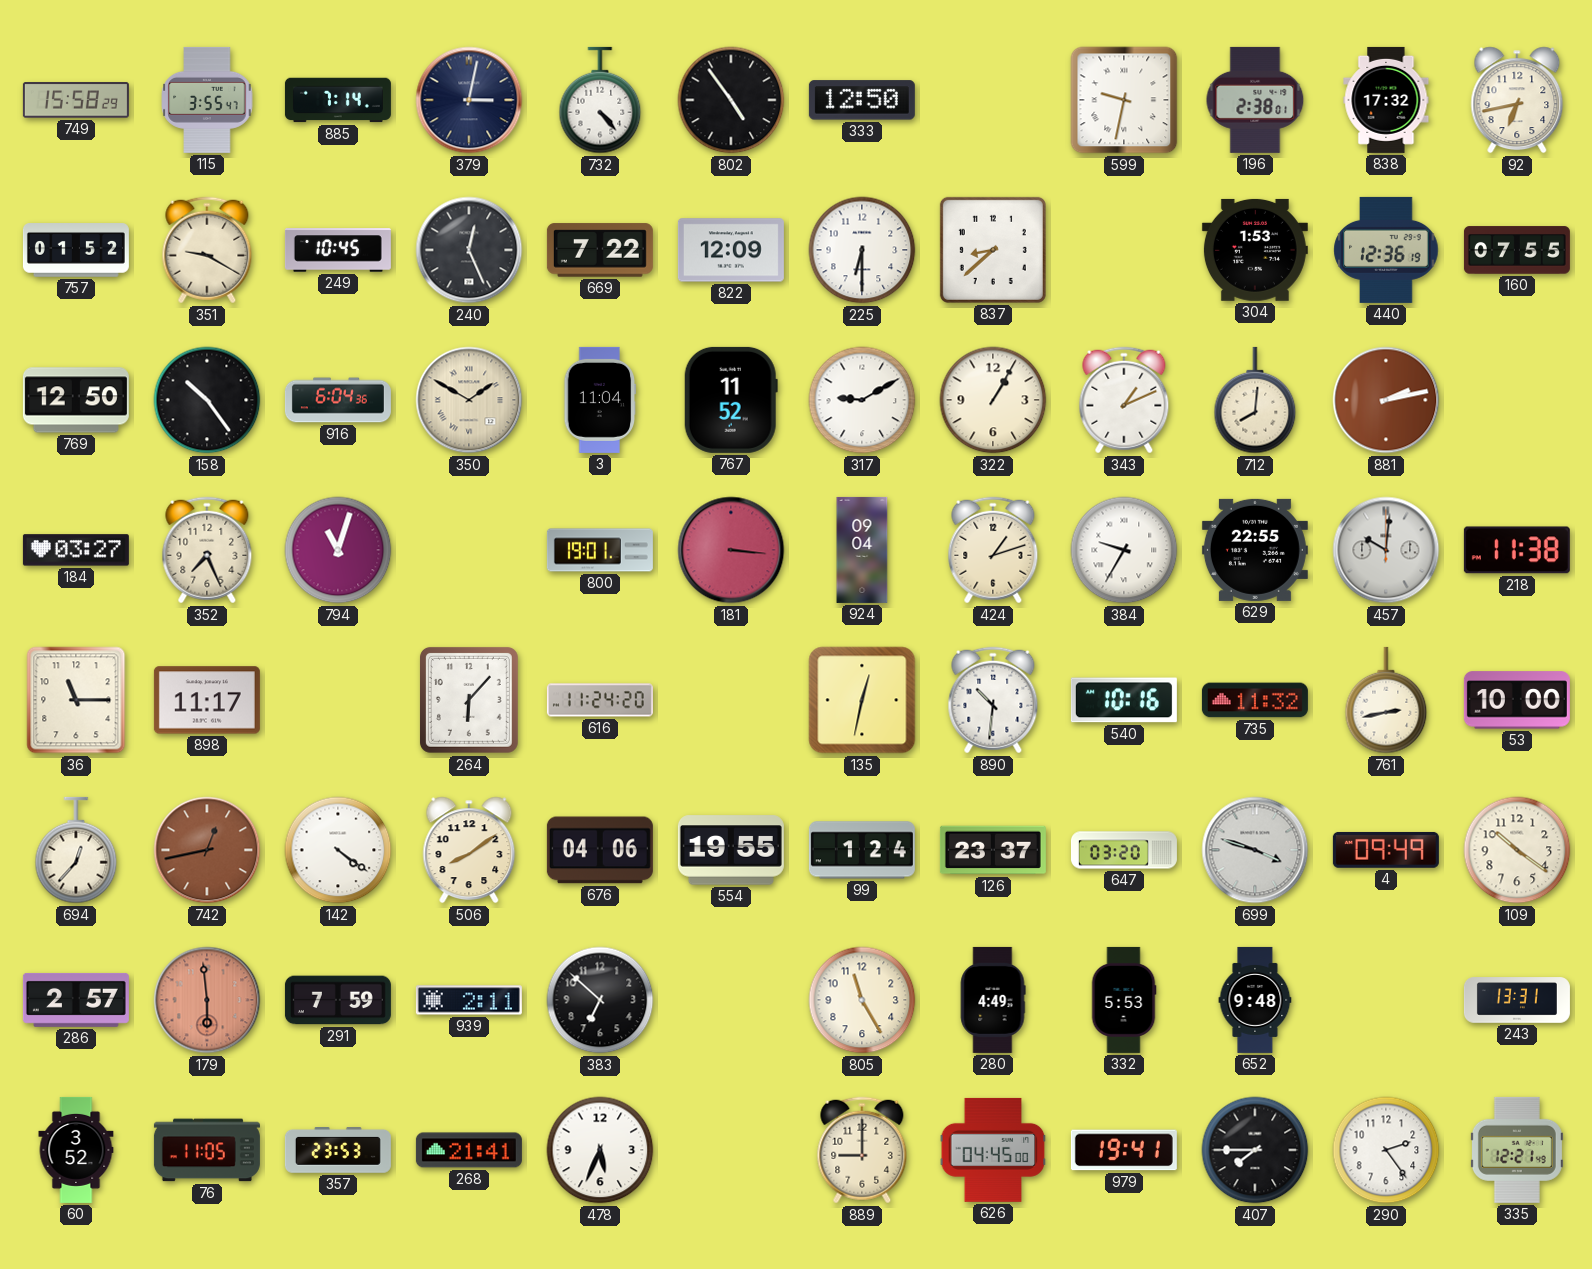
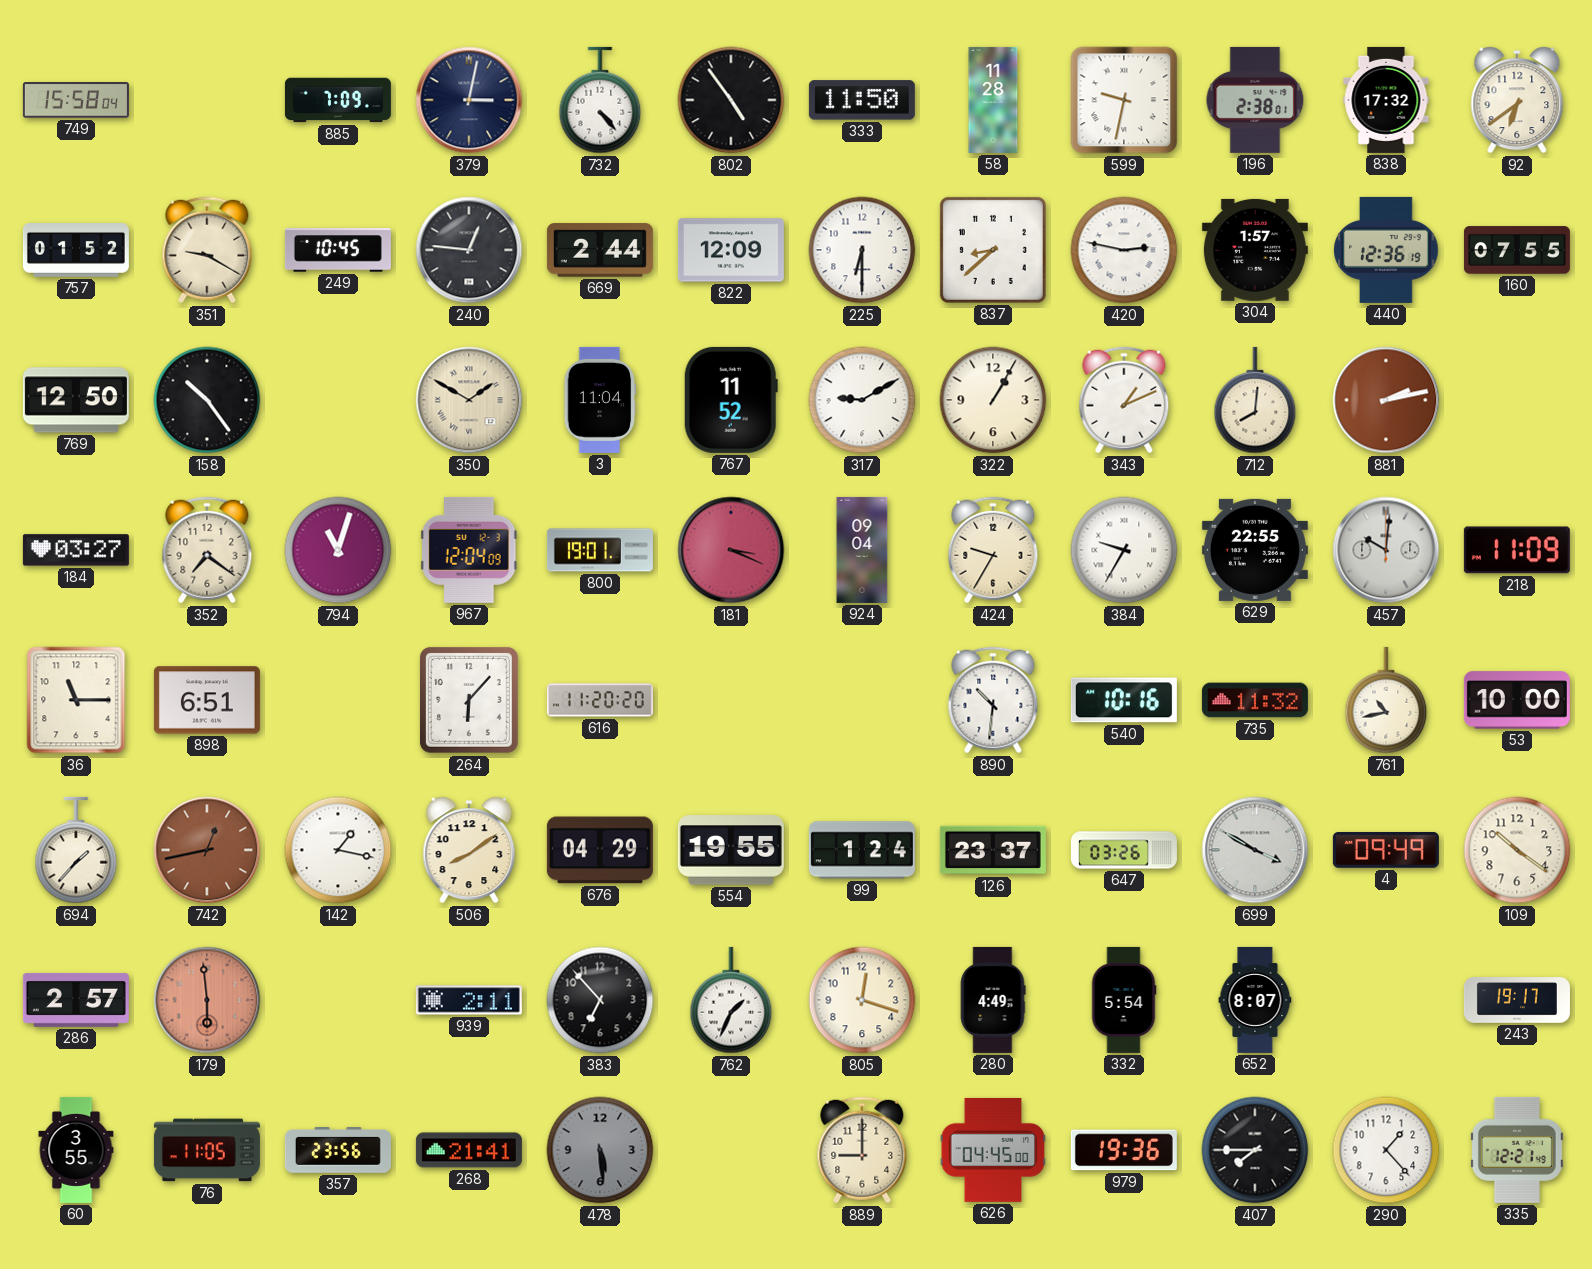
749: 15:58:29 -> 15:58:04
115: 3:55 -> none
885: 7:14 -> 7:09
333: 12:50 -> 11:50
58: none -> 11:28
92: 6:43 -> 6:39
240: 12:26 -> 12:46
669: 7:22 -> 2:44
420: none -> 2:47
304: 1:53 -> 1:57
916: 6:04 -> none
352: 7:26 -> 7:21
967: none -> 12:04
181: 3:16 -> 3:19
424: 1:12 -> 9:35
218: 11:38 -> 11:09
898: 11:17 -> 6:51
616: 11:24 -> 11:20
135: 12:32 -> none
761: 2:43 -> 10:43
694: 12:37 -> 1:37
142: 4:21 -> 1:17
676: 04:06 -> 04:29
647: 03:20 -> 03:26
699: 3:48 -> 3:50
291: 7:59 -> none
383: 6:52 -> 6:53
762: none -> 1:34
805: 11:25 -> 12:18
332: 5:53 -> 5:54
652: 9:48 -> 8:07
243: 13:31 -> 19:17
60: 3:52 -> 3:55
357: 23:53 -> 23:56
478: 5:34 -> 5:29
478 dial: white -> grey
979: 19:41 -> 19:36
290: 2:24 -> 1:23
